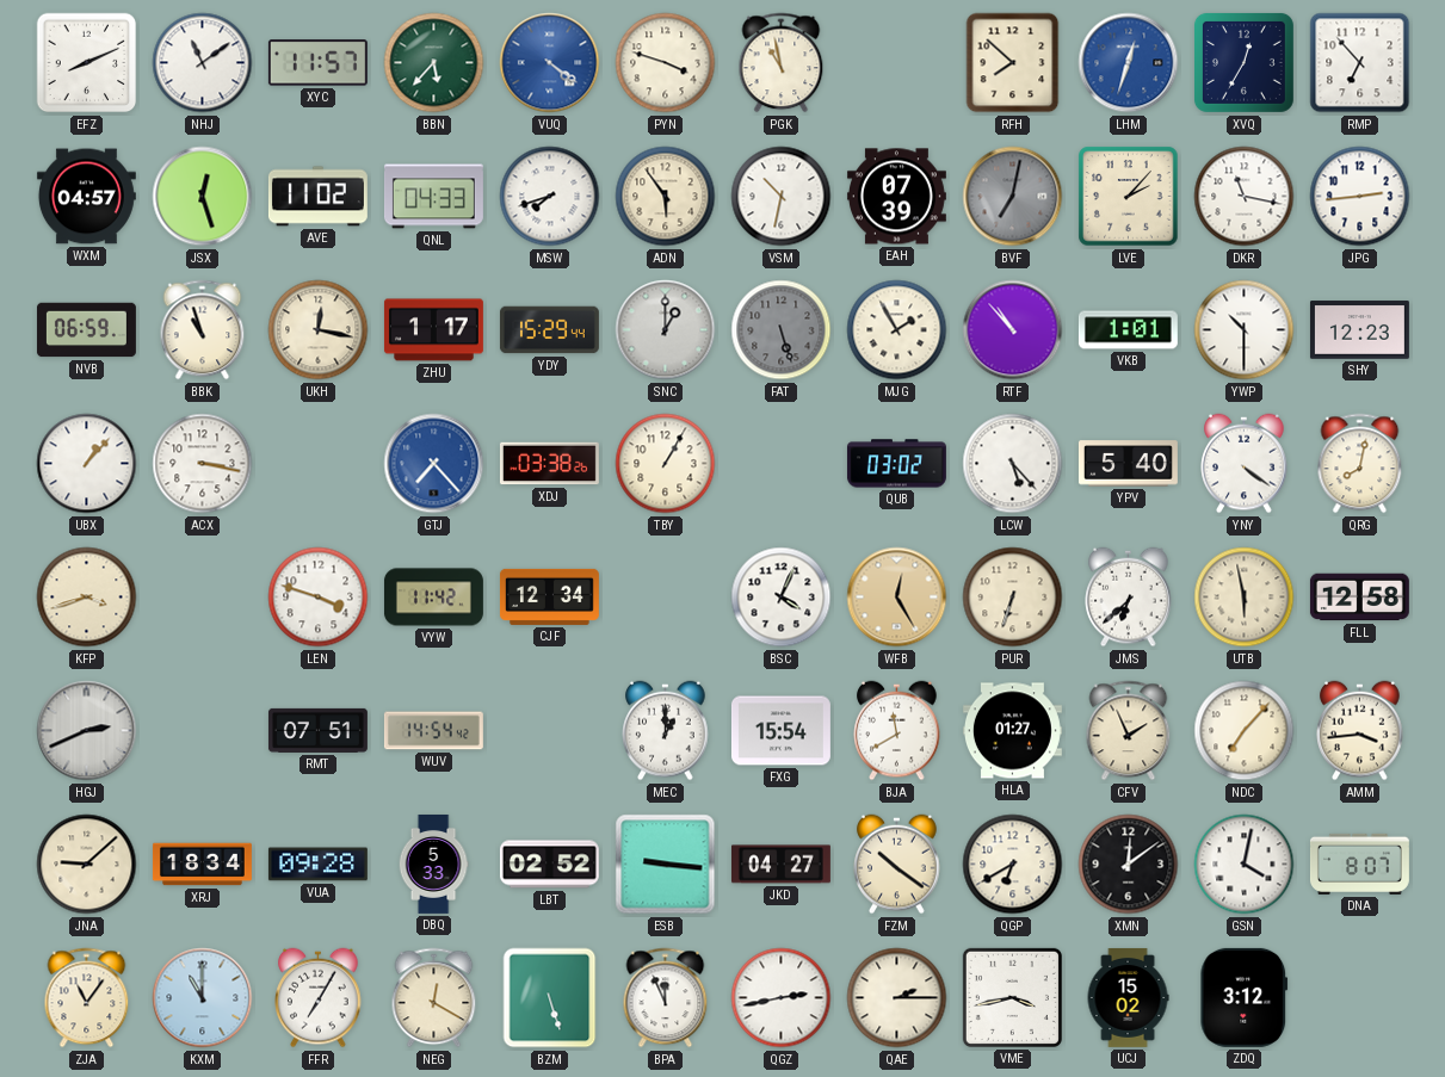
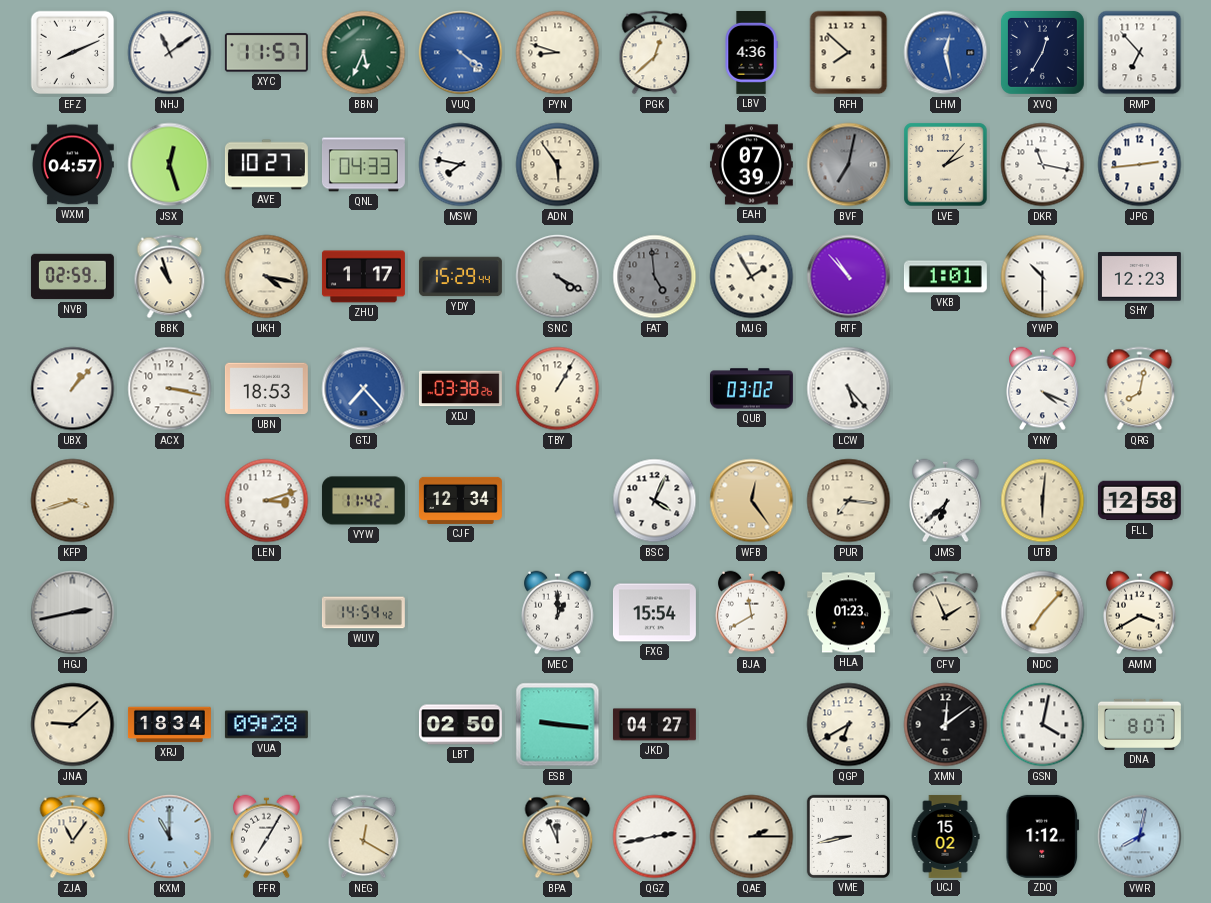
BBN: 5:37 -> 5:34
PYN: 3:48 -> 8:48
PGK: 10:58 -> 12:38
LBV: none -> 4:36
LHM: 12:33 -> 12:28
AVE: 11:02 -> 10:27
MSW: 7:42 -> 7:47
VSM: 10:32 -> none
NVB: 06:59 -> 02:59
UKH: 12:17 -> 4:17
SNC: 1:00 -> 4:20
FAT: 5:27 -> 4:59
UBN: none -> 18:53
YPV: 5:40 -> none
YNY: 4:21 -> 4:19
LEN: 3:48 -> 3:12
WFB: 12:25 -> 12:24
PUR: 6:33 -> 7:16
UTB: 5:58 -> 6:01
HGJ: 2:41 -> 2:43
RMT: 07:51 -> none
HLA: 01:27 -> 01:23
AMM: 3:44 -> 3:40
DBQ: 5:33 -> none
LBT: 02:52 -> 02:50
FZM: 10:21 -> none
BZM: 5:27 -> none
VME: 3:43 -> 8:43
ZDQ: 3:12 -> 1:12
VWR: none -> 8:02
